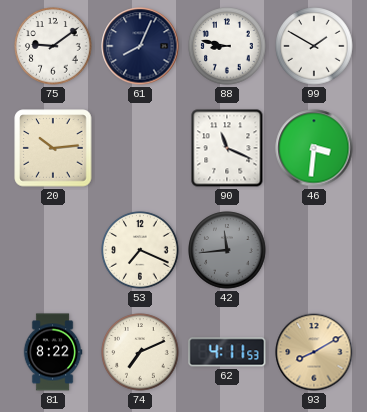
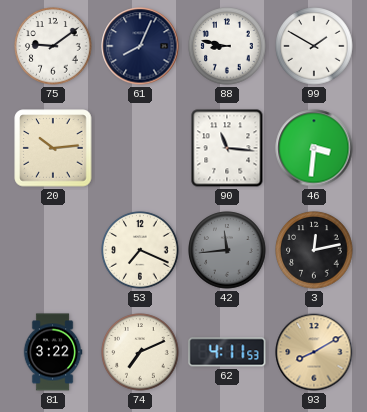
90: 11:19 -> 11:16
3: none -> 12:13
81: 8:22 -> 3:22
